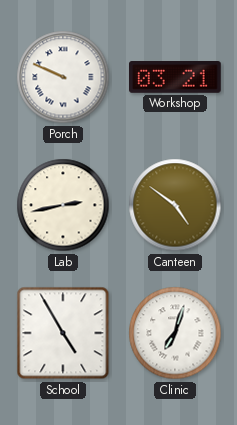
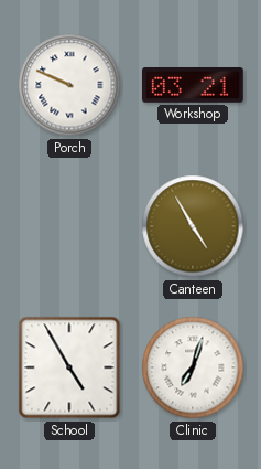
Lab: 2:43 -> none
Canteen: 4:51 -> 4:55
